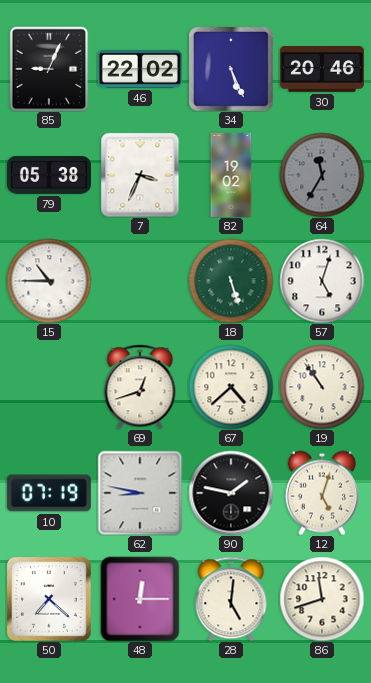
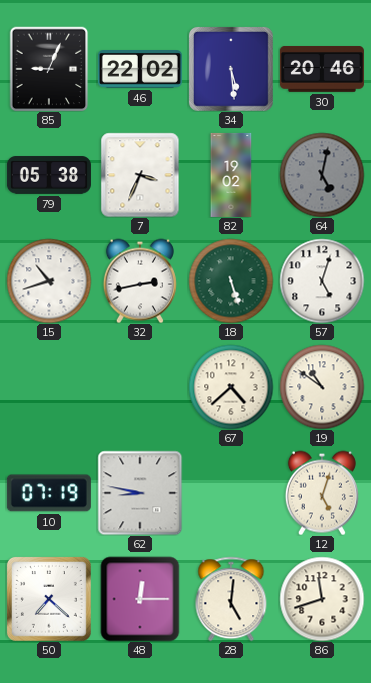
34: 5:26 -> 5:29
64: 11:35 -> 5:02
15: 10:45 -> 10:42
32: none -> 2:43
69: 12:42 -> none
19: 10:54 -> 10:51
90: 1:47 -> none
